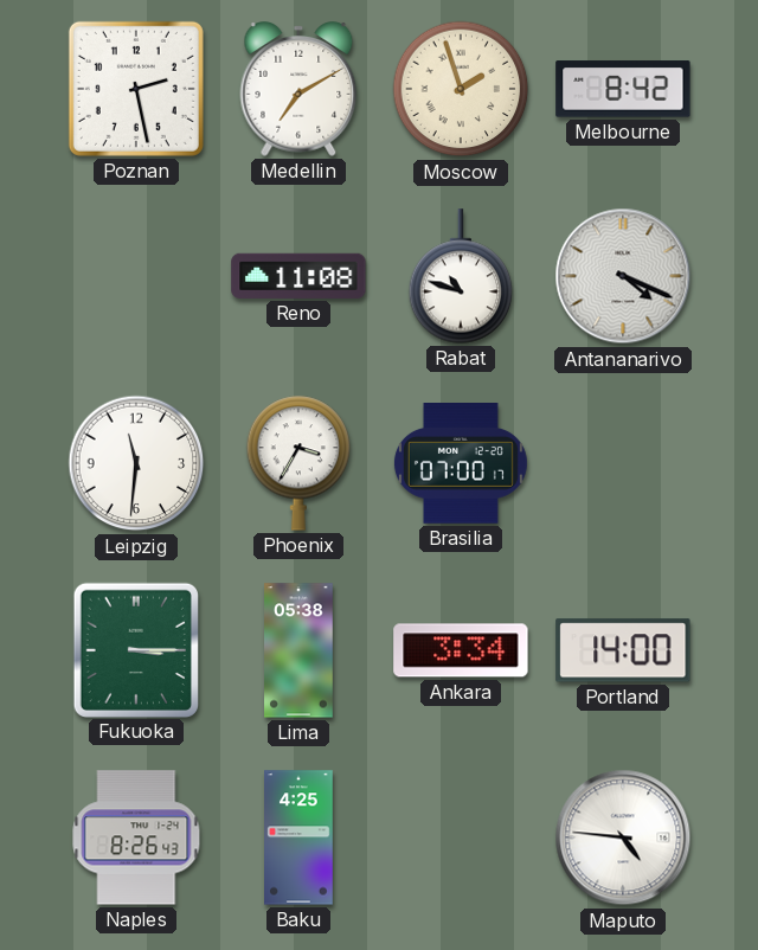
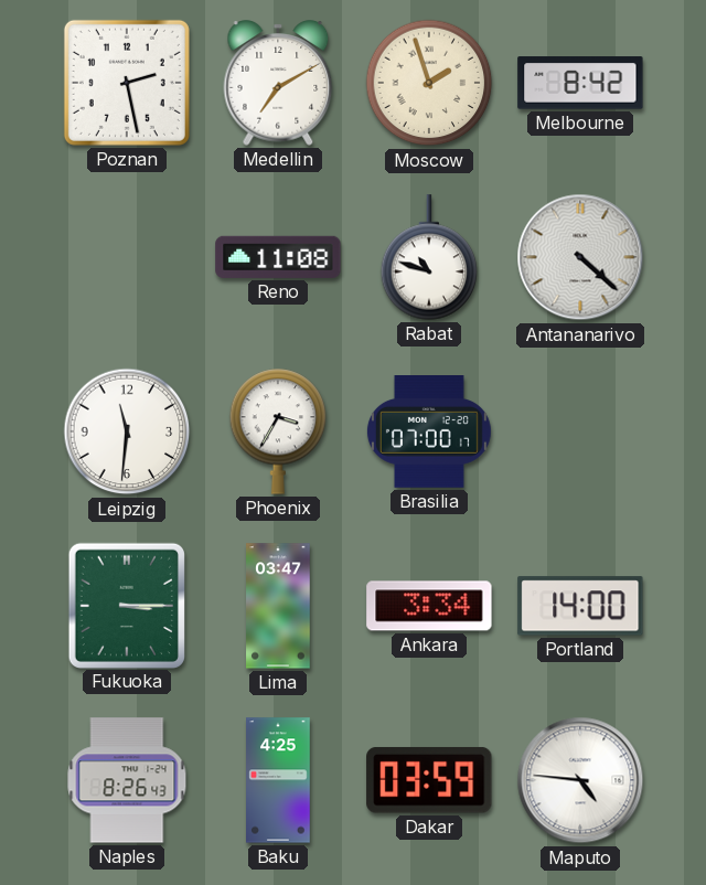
Antananarivo: 4:19 -> 4:22
Lima: 05:38 -> 03:47
Dakar: none -> 03:59
